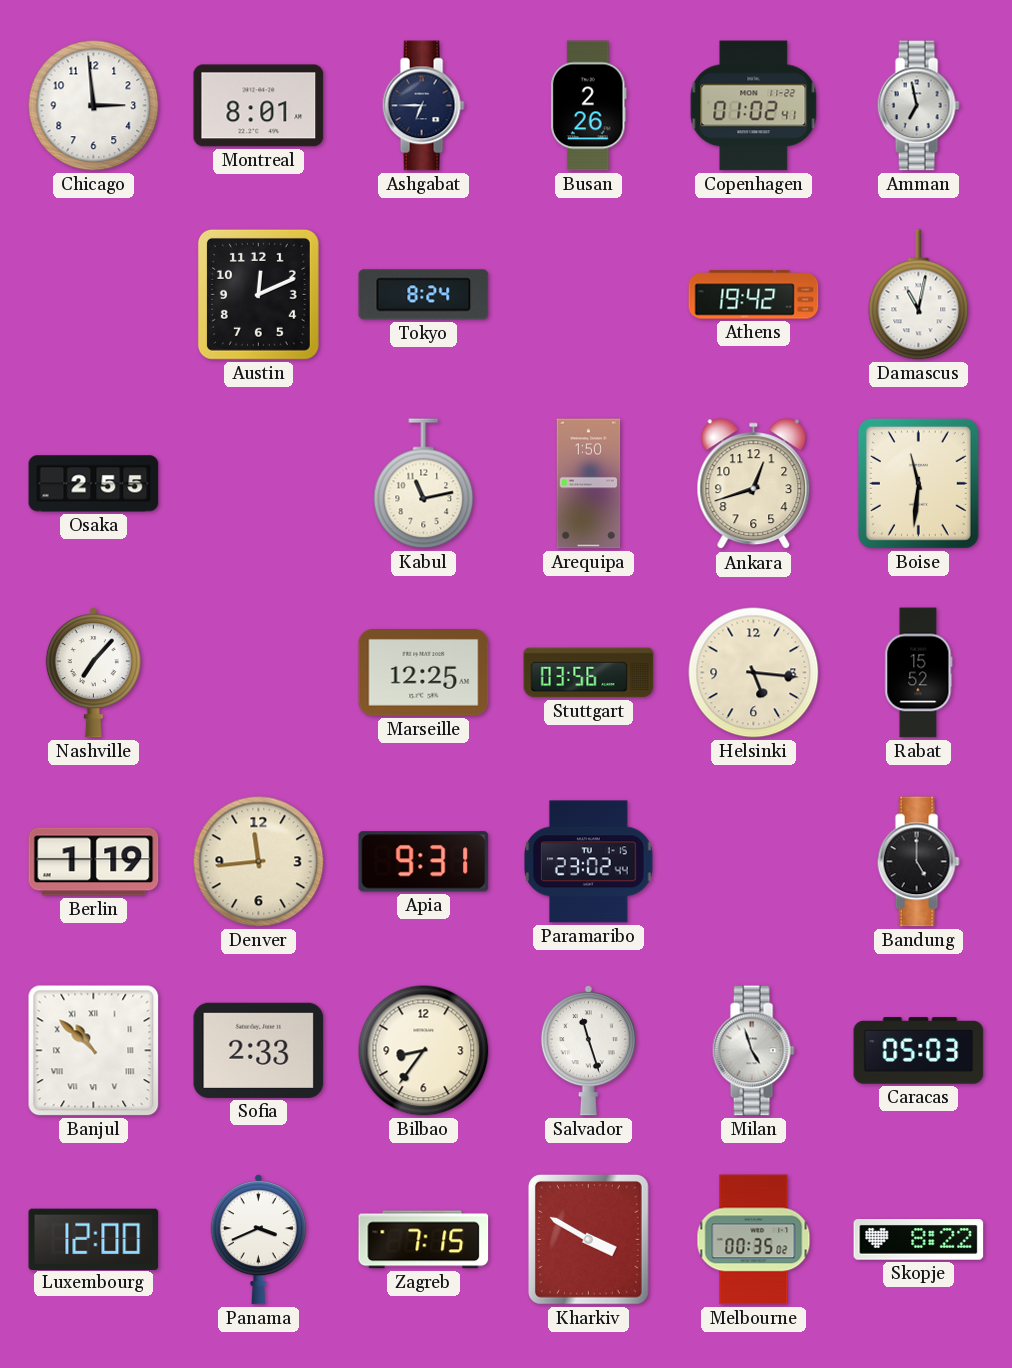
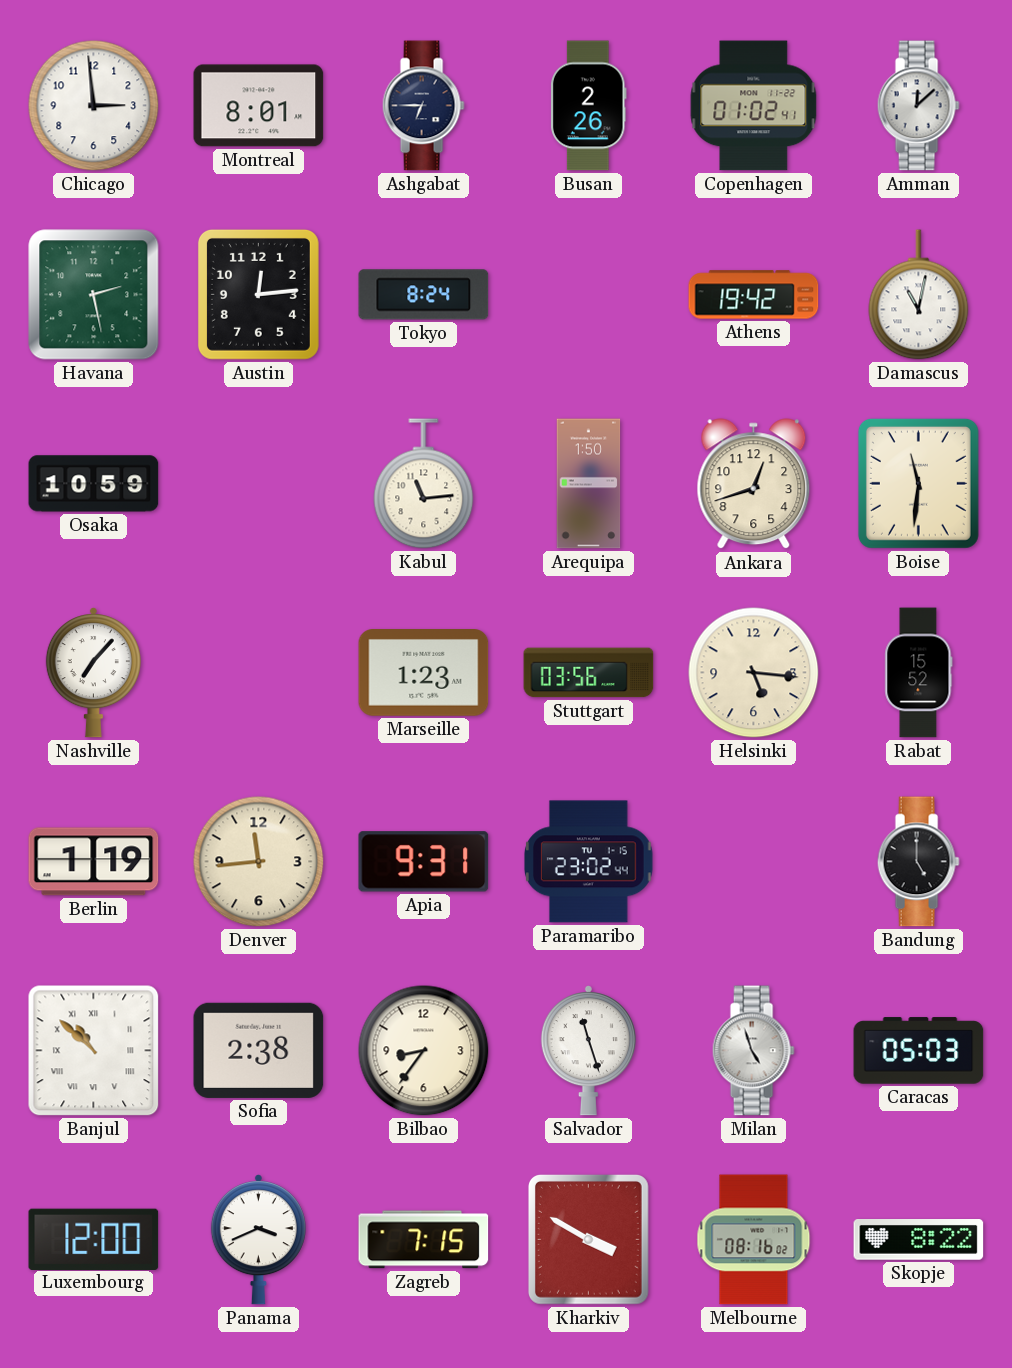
Amman: 6:58 -> 12:08
Havana: none -> 2:28
Austin: 12:11 -> 12:14
Osaka: 2:55 -> 10:59
Kabul: 11:13 -> 11:14
Marseille: 12:25 -> 1:23
Sofia: 2:33 -> 2:38
Melbourne: 00:35 -> 08:16
